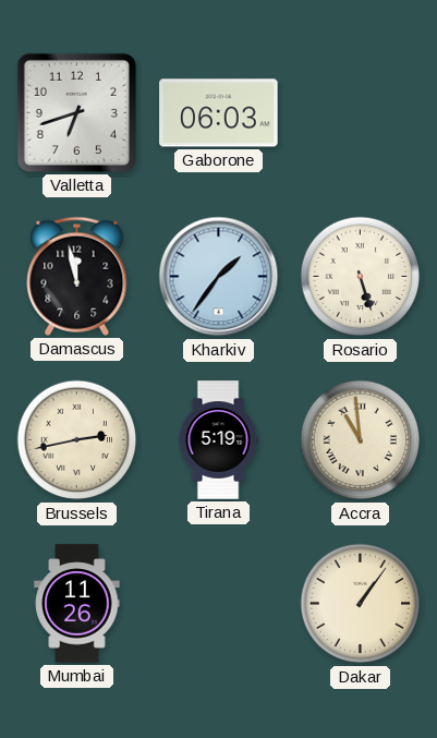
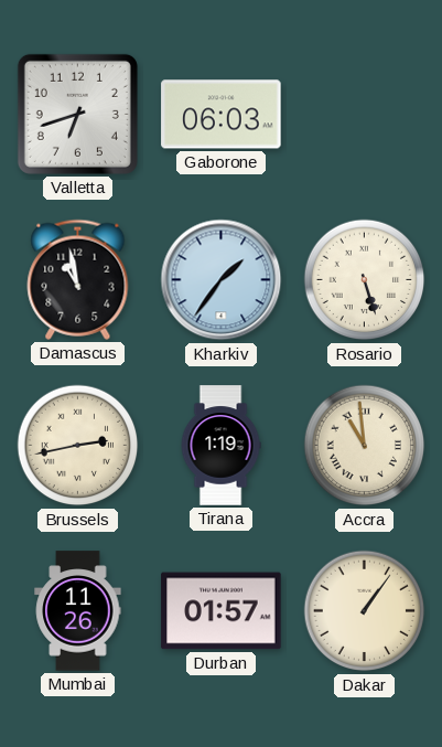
Damascus: 11:58 -> 10:58
Tirana: 5:19 -> 1:19
Durban: none -> 01:57
